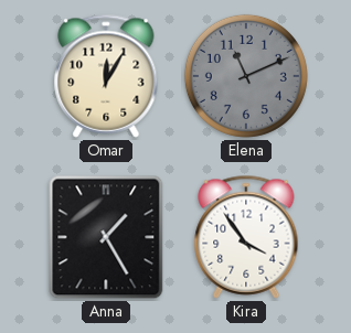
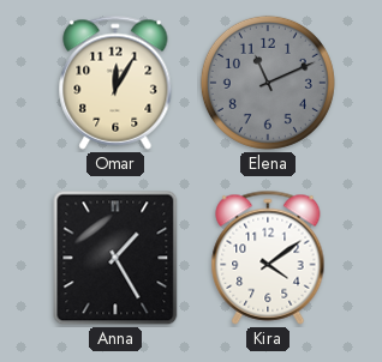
Kira: 3:54 -> 4:09
